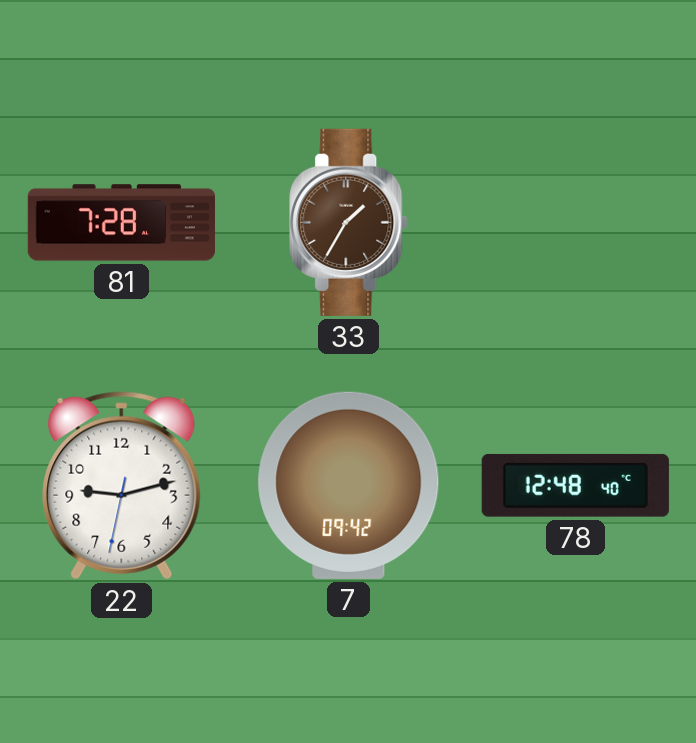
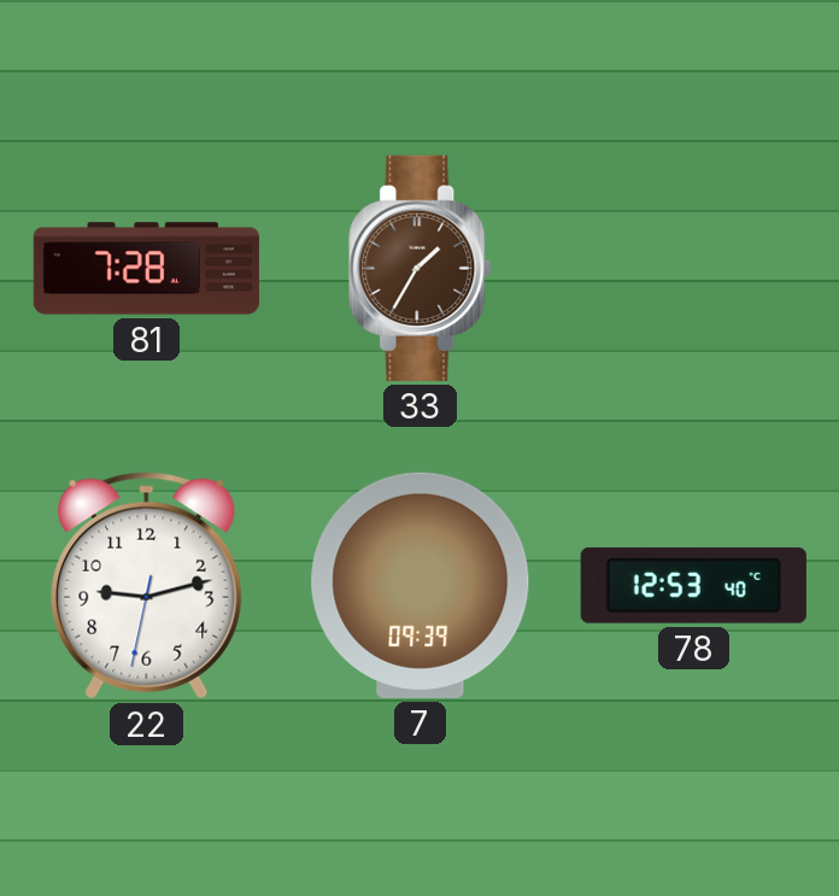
7: 09:42 -> 09:39
78: 12:48 -> 12:53
